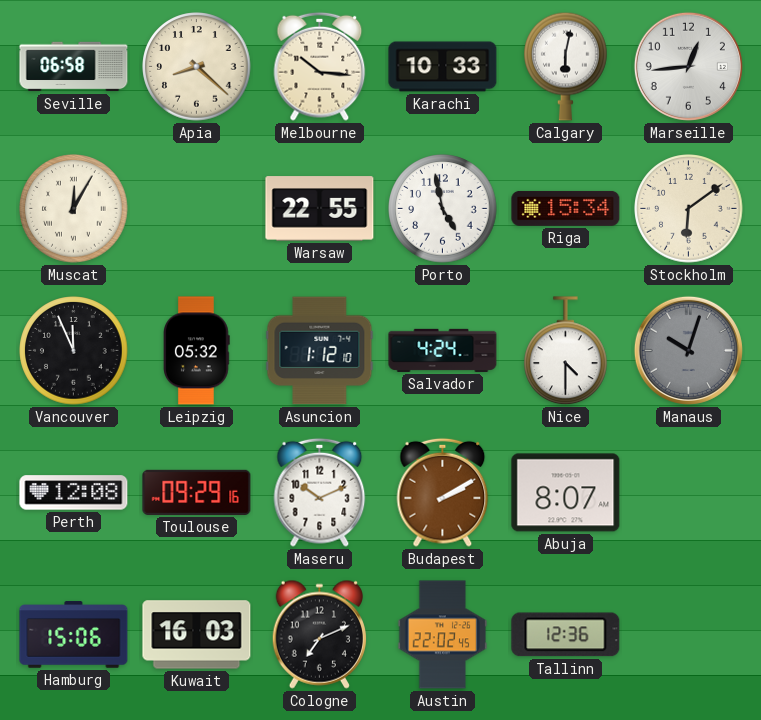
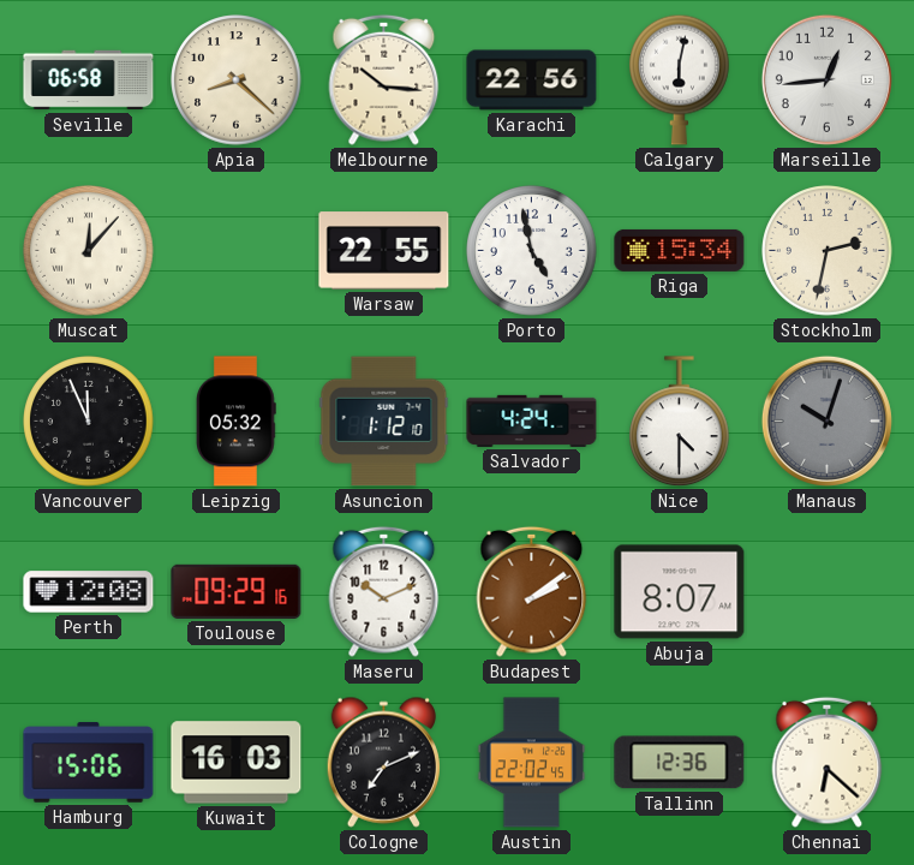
Karachi: 10:33 -> 22:56
Muscat: 12:05 -> 12:07
Stockholm: 6:09 -> 2:32
Budapest: 2:10 -> 2:09
Chennai: none -> 6:22
